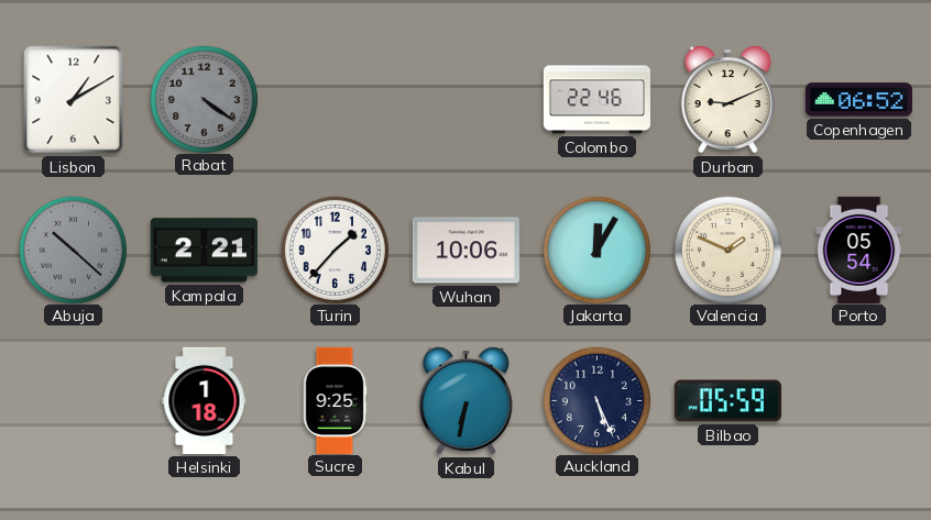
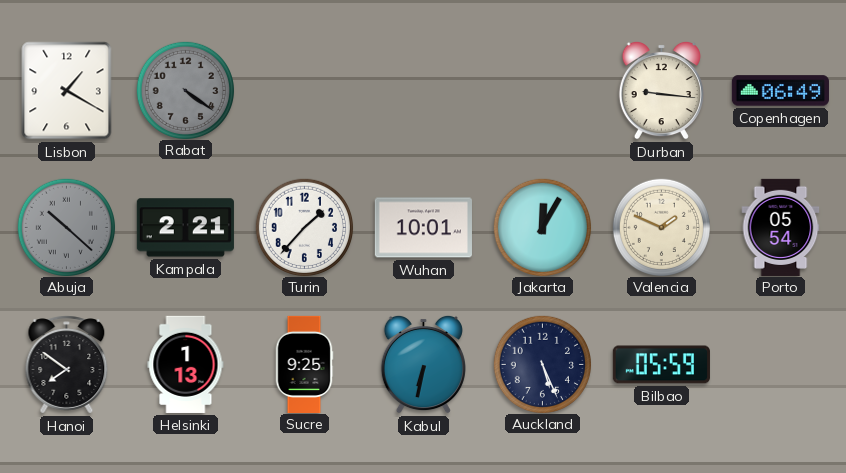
Lisbon: 1:10 -> 1:20
Colombo: 22:46 -> none
Durban: 9:11 -> 9:16
Copenhagen: 06:52 -> 06:49
Wuhan: 10:06 -> 10:01
Hanoi: none -> 7:51
Helsinki: 1:18 -> 1:13
